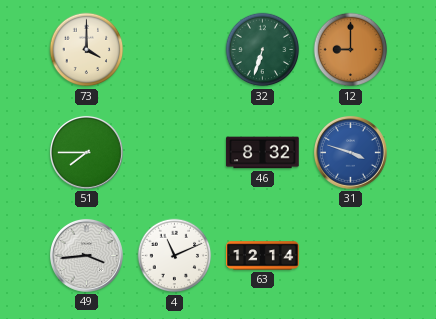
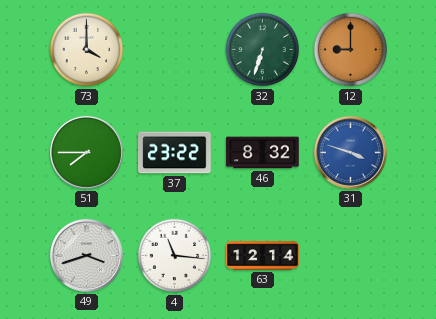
37: none -> 23:22
49: 3:44 -> 3:42
4: 11:11 -> 11:16
